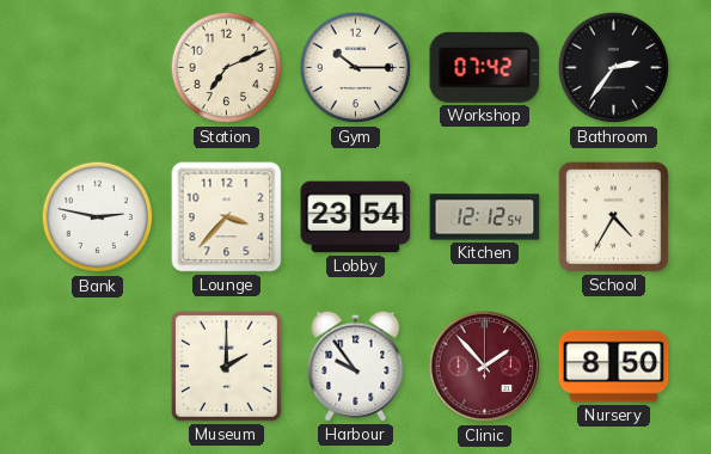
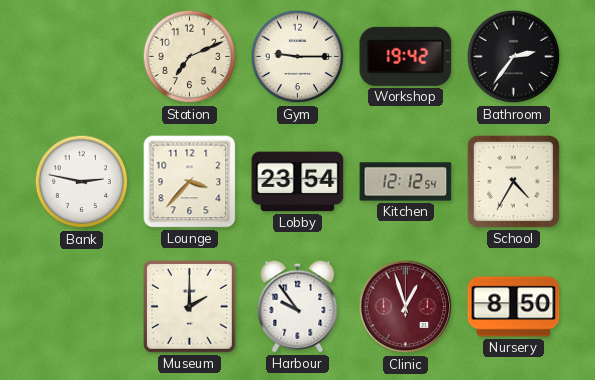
Gym: 10:15 -> 9:15
Workshop: 07:42 -> 19:42
Clinic: 1:53 -> 12:57
